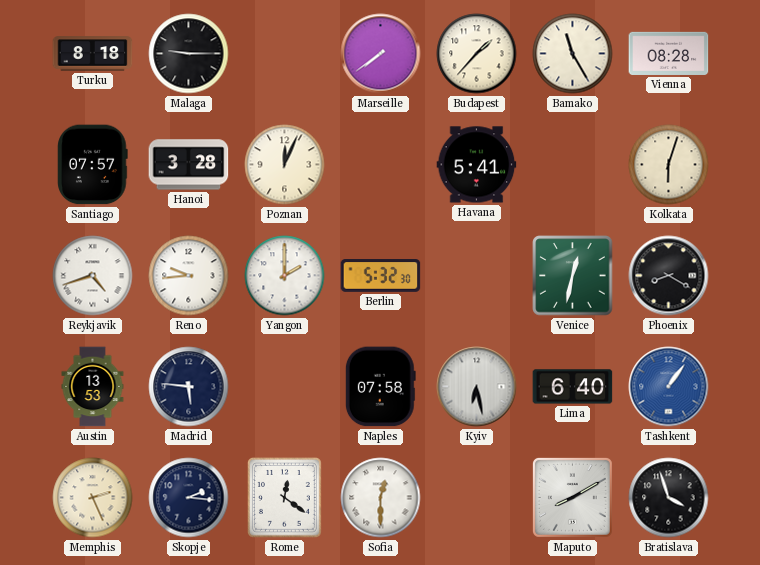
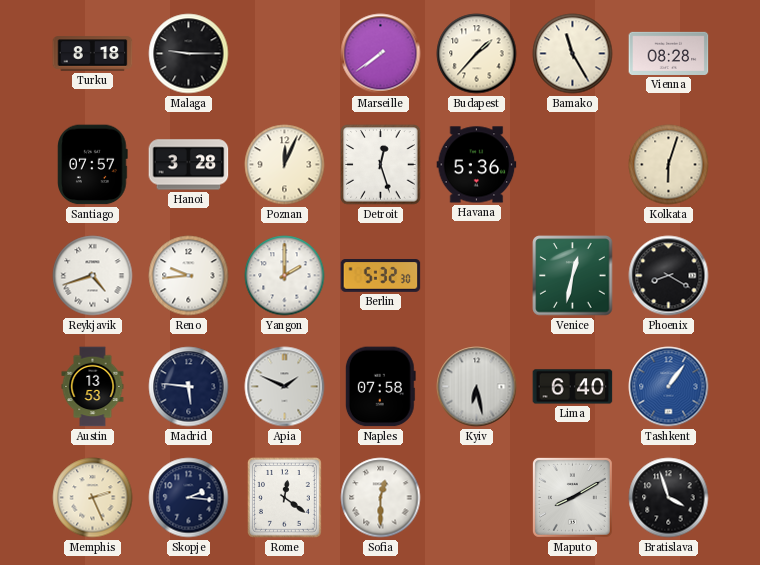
Detroit: none -> 12:27
Havana: 5:41 -> 5:36
Apia: none -> 1:49
